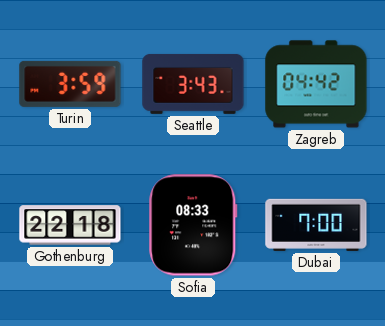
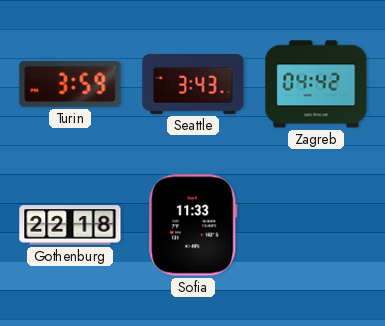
Sofia: 08:33 -> 11:33
Dubai: 7:00 -> none
